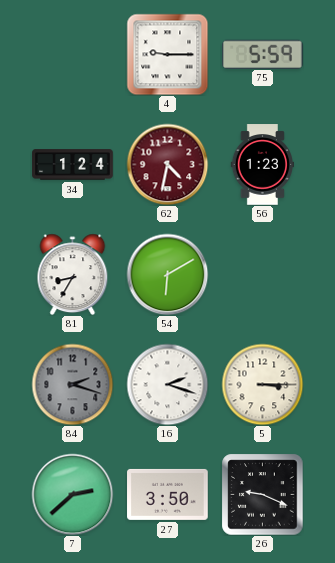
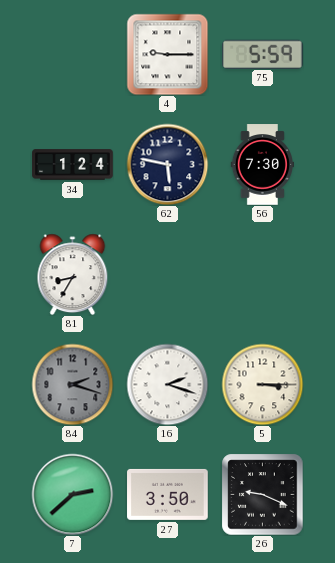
62: 4:32 -> 5:47
62 dial: burgundy -> navy
56: 1:23 -> 7:30
54: 6:10 -> none
